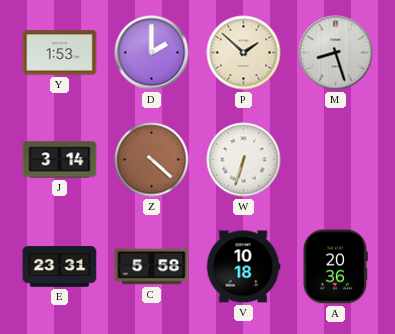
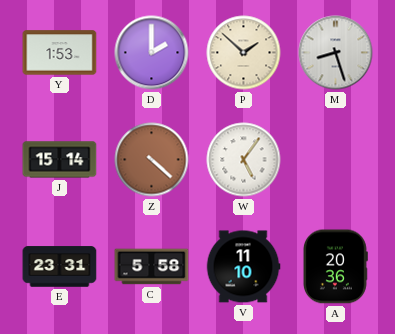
J: 3:14 -> 15:14
W: 6:33 -> 5:06
V: 10:18 -> 11:10
